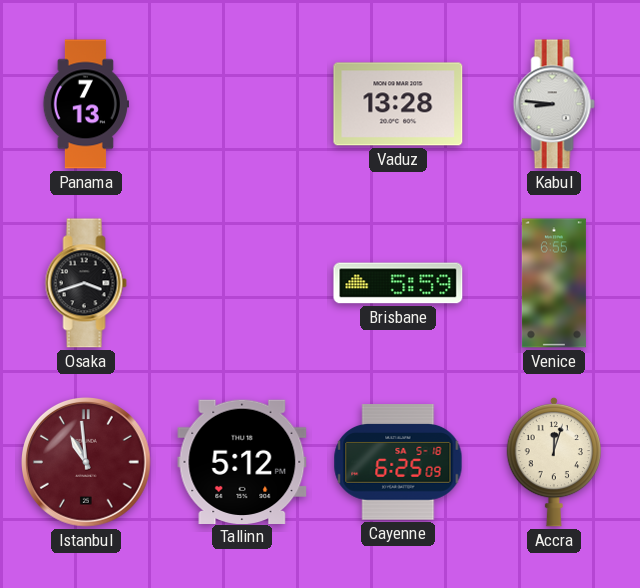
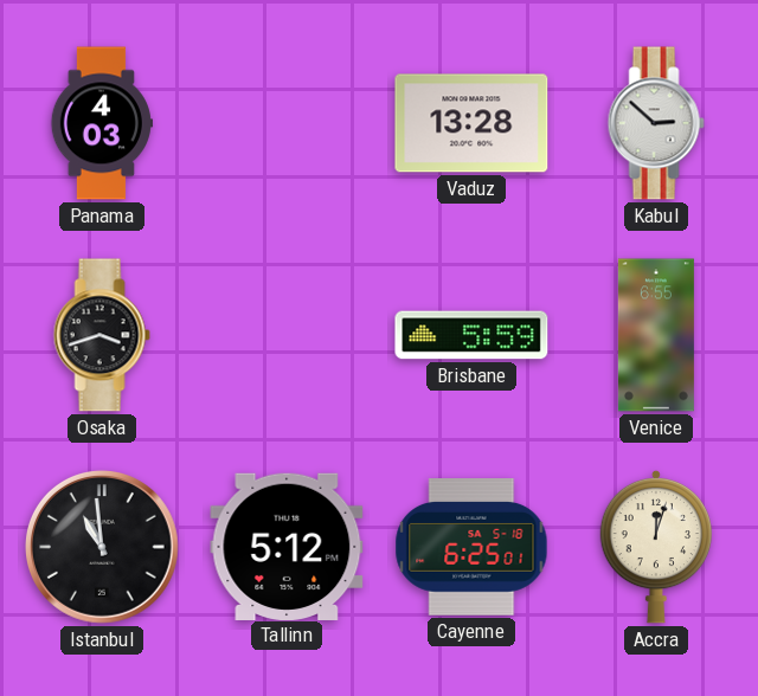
Panama: 7:13 -> 4:03
Kabul: 8:46 -> 2:52
Istanbul dial: burgundy -> black
Cayenne: 6:25:09 -> 6:25:01
